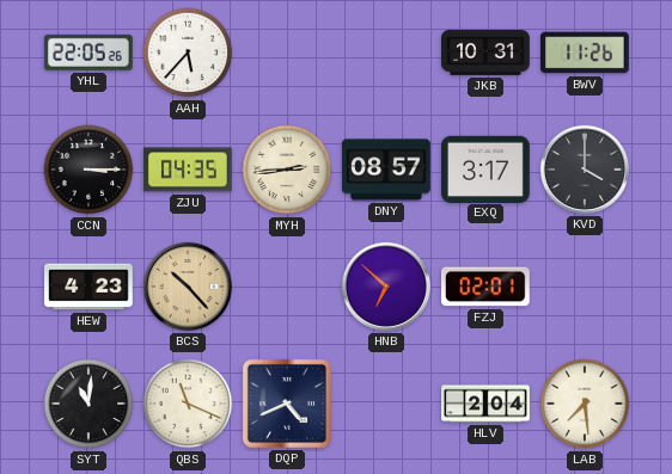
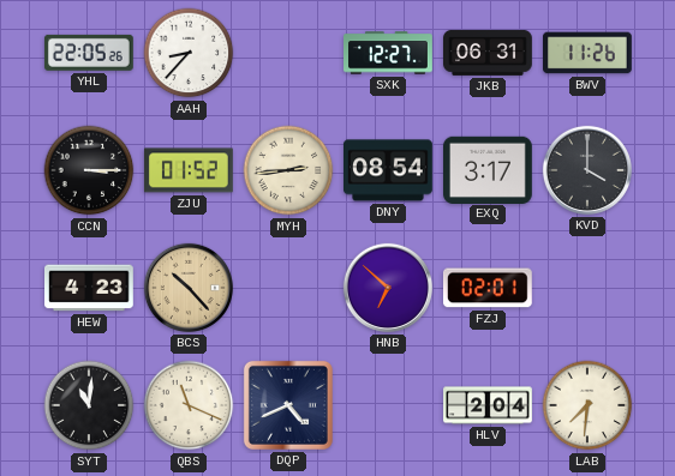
AAH: 5:37 -> 8:37
SXK: none -> 12:27
JKB: 10:31 -> 06:31
ZJU: 04:35 -> 01:52
DNY: 08:57 -> 08:54
LAB: 7:29 -> 7:31
